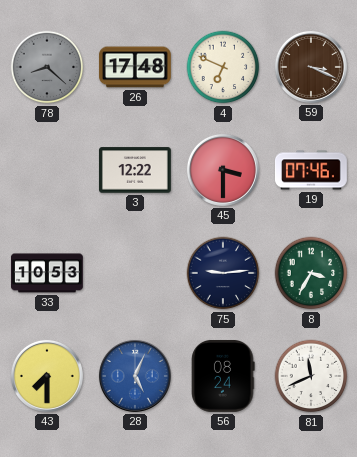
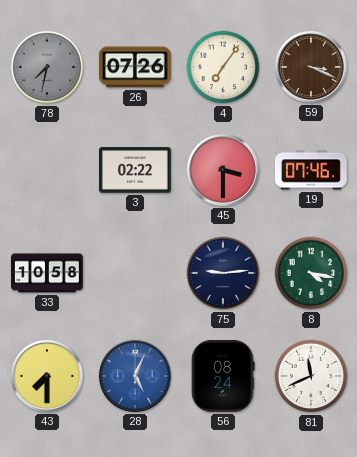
78: 8:22 -> 7:32
26: 17:48 -> 07:26
4: 6:49 -> 7:06
3: 12:22 -> 02:22
33: 10:53 -> 10:58
8: 3:35 -> 4:17
